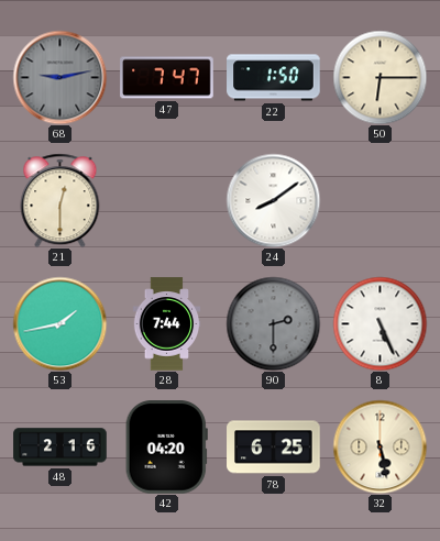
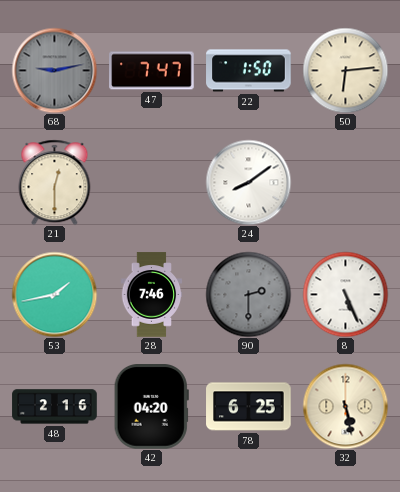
50: 6:15 -> 6:14
28: 7:44 -> 7:46
